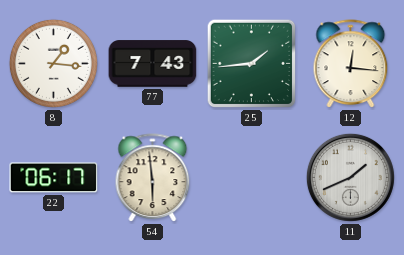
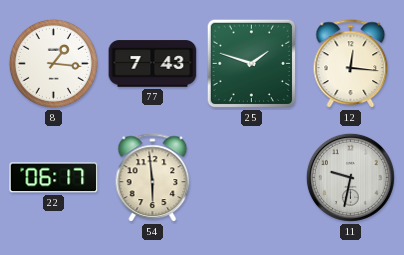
25: 1:44 -> 1:48
11: 1:41 -> 9:32
